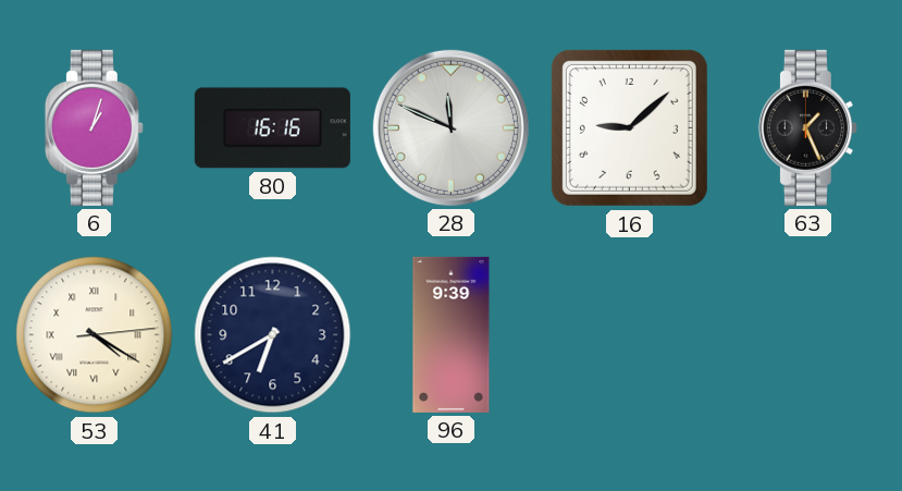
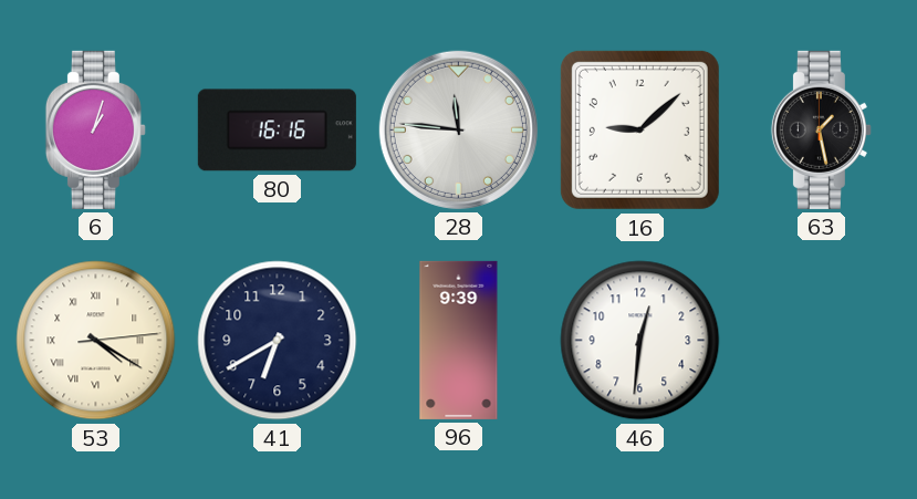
28: 11:49 -> 11:46
63: 1:26 -> 1:28
46: none -> 12:31
